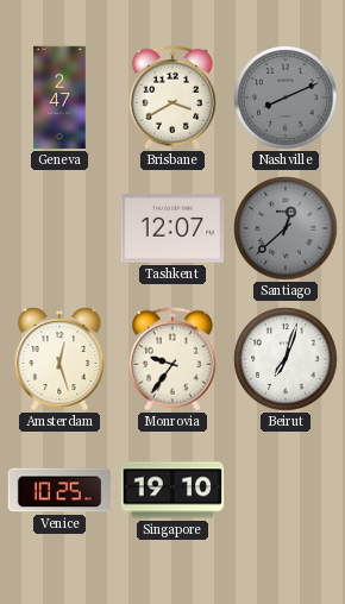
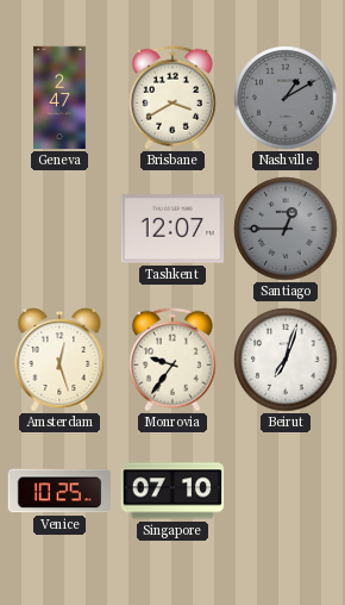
Nashville: 8:11 -> 1:10
Santiago: 12:38 -> 12:45
Singapore: 19:10 -> 07:10
